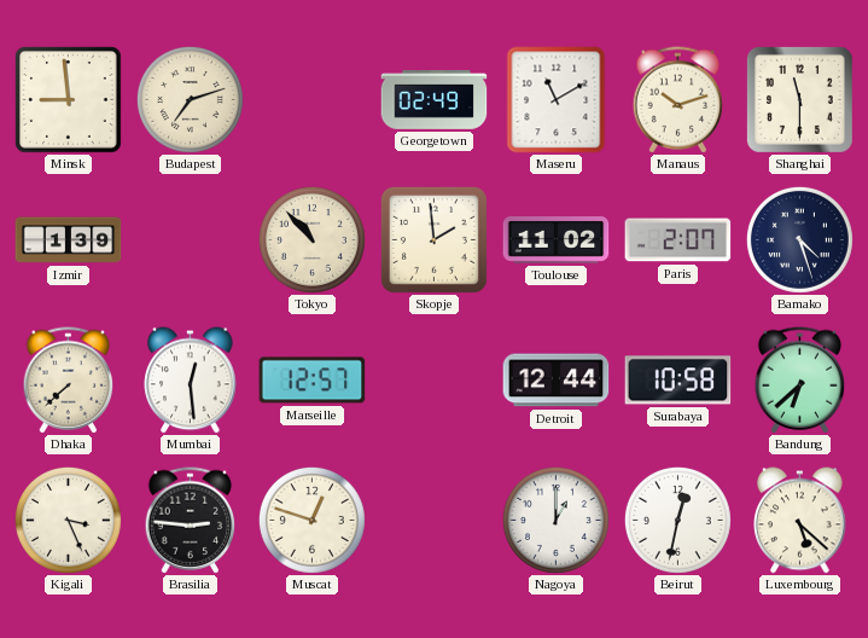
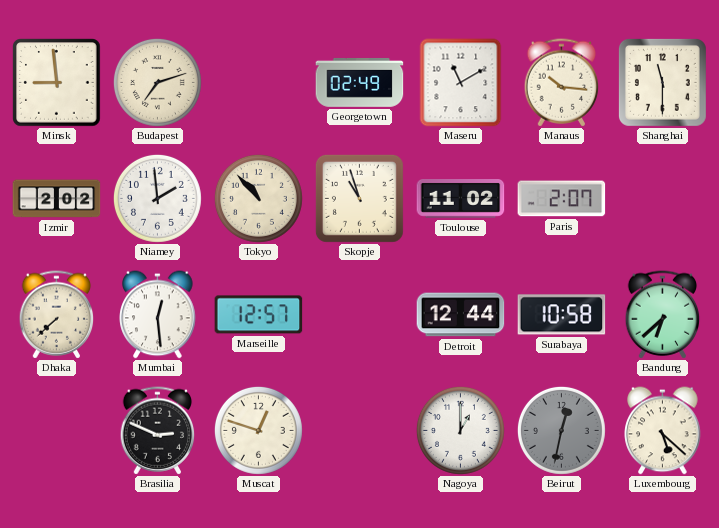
Manaus: 10:12 -> 10:16
Izmir: 1:39 -> 2:02
Niamey: none -> 1:59
Skopje: 1:59 -> 10:57
Bamako: 4:27 -> none
Kigali: 3:26 -> none
Brasilia: 2:46 -> 2:49
Beirut dial: white -> grey
